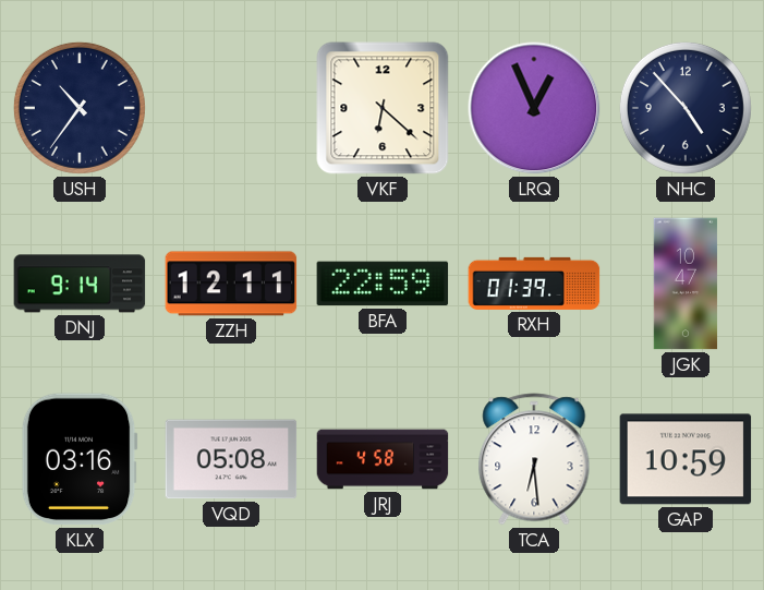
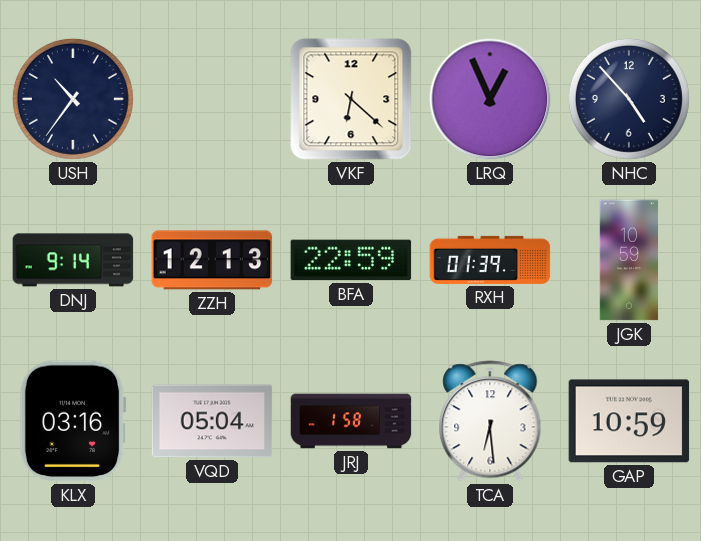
ZZH: 12:11 -> 12:13
JGK: 10:47 -> 10:59
VQD: 05:08 -> 05:04
JRJ: 4:58 -> 1:58
